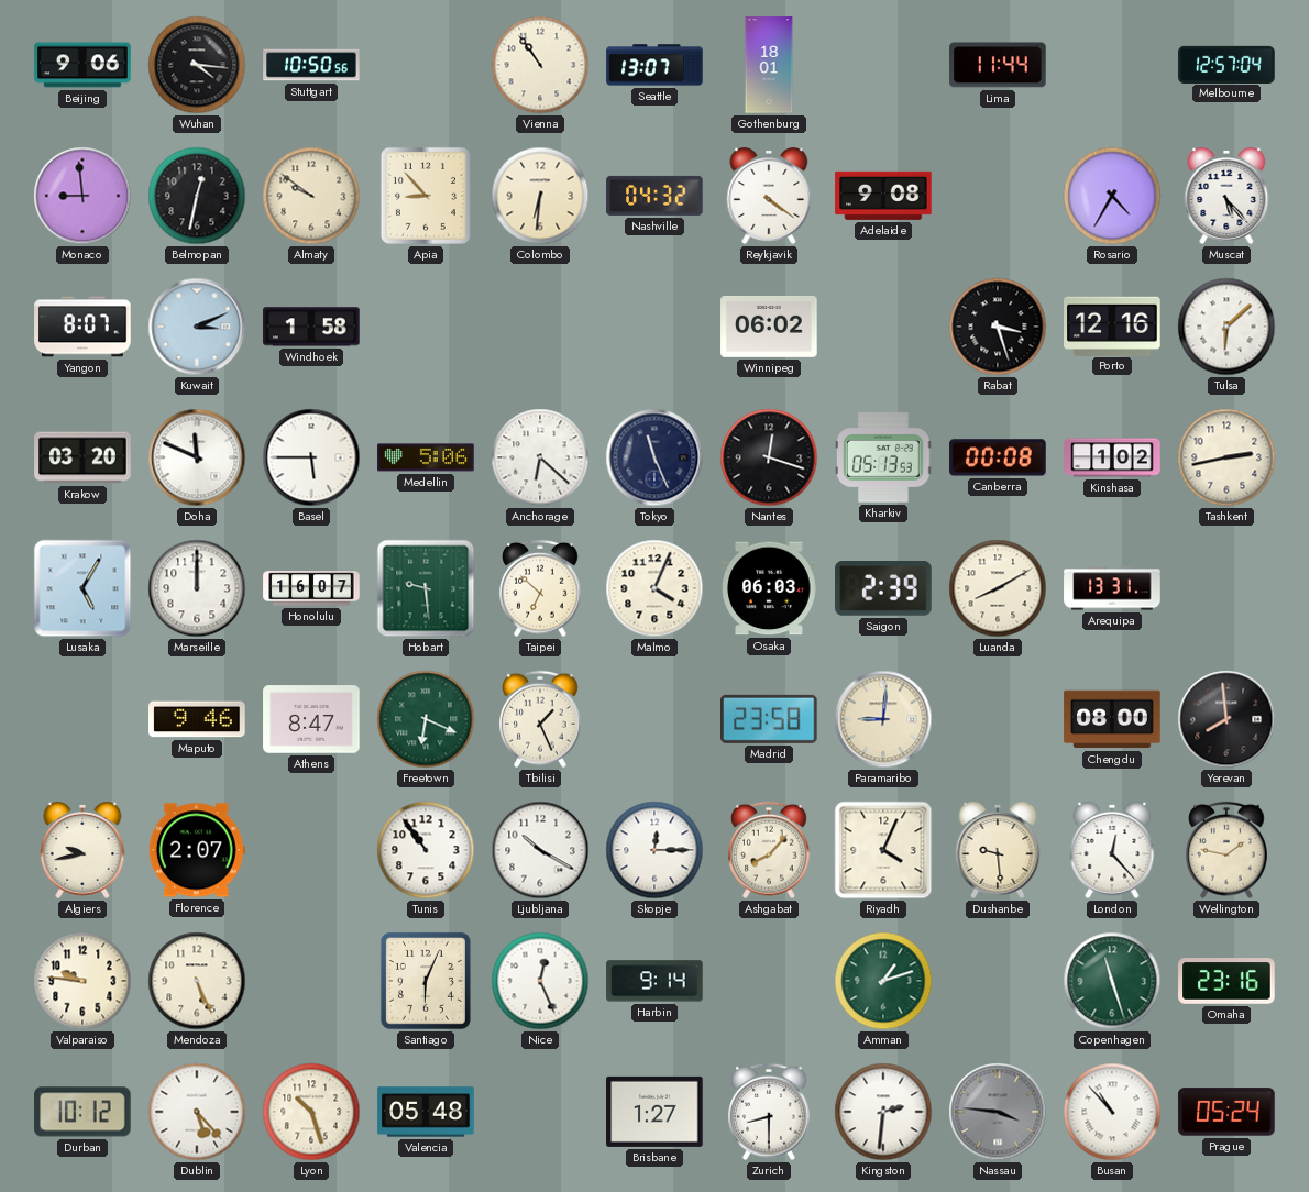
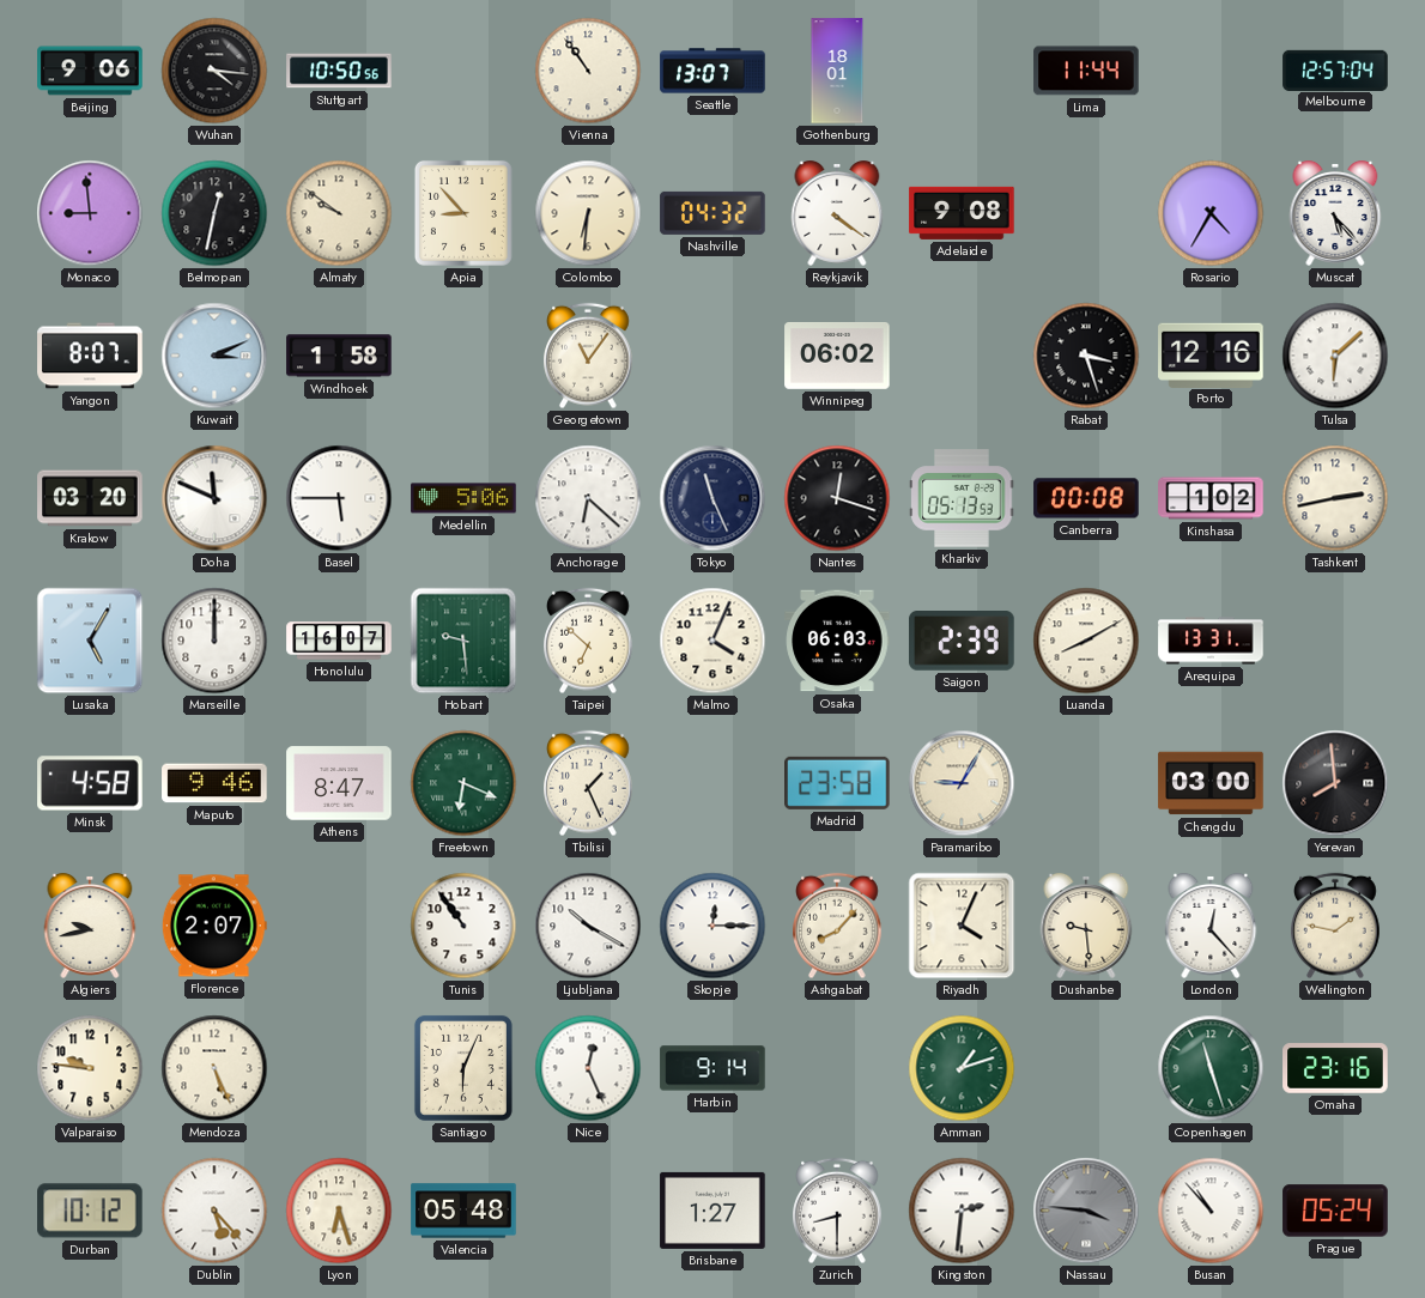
Georgetown: none -> 11:06
Minsk: none -> 4:58
Paramaribo: 9:01 -> 9:05
Chengdu: 08:00 -> 03:00
Lyon: 10:27 -> 6:27
